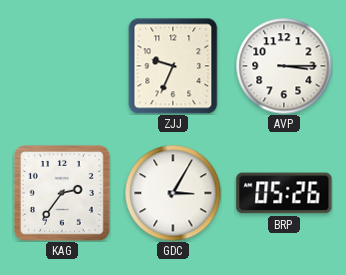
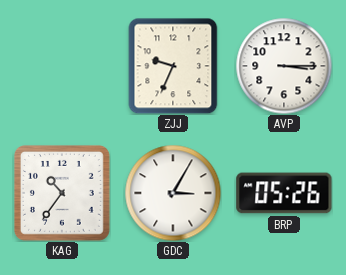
KAG: 2:36 -> 10:36
